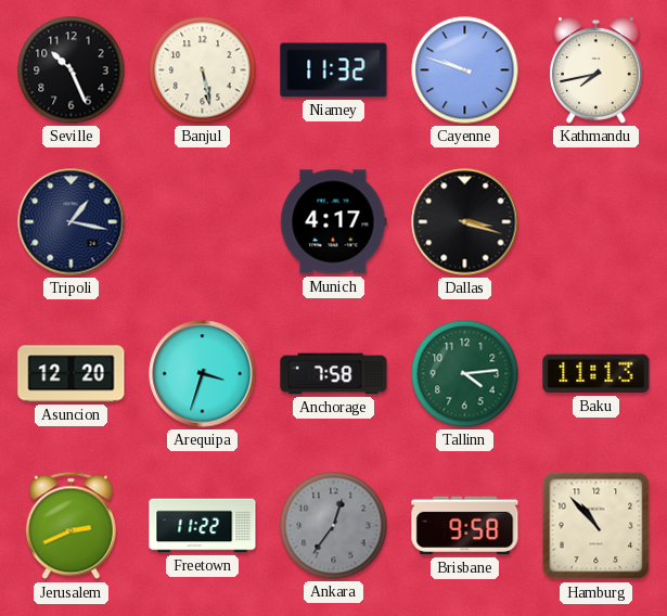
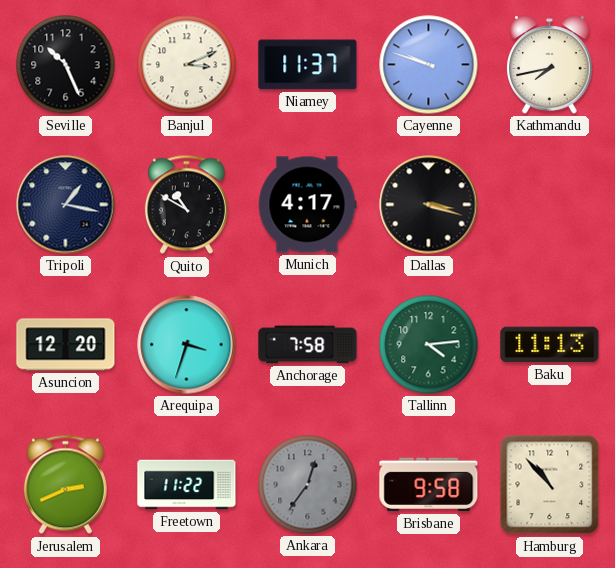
Banjul: 5:28 -> 3:11
Niamey: 11:32 -> 11:37
Quito: none -> 10:50
